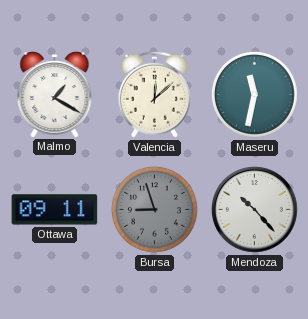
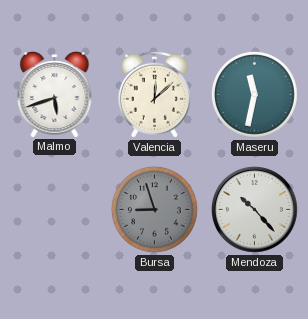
Malmo: 1:20 -> 5:42
Ottawa: 09:11 -> none
